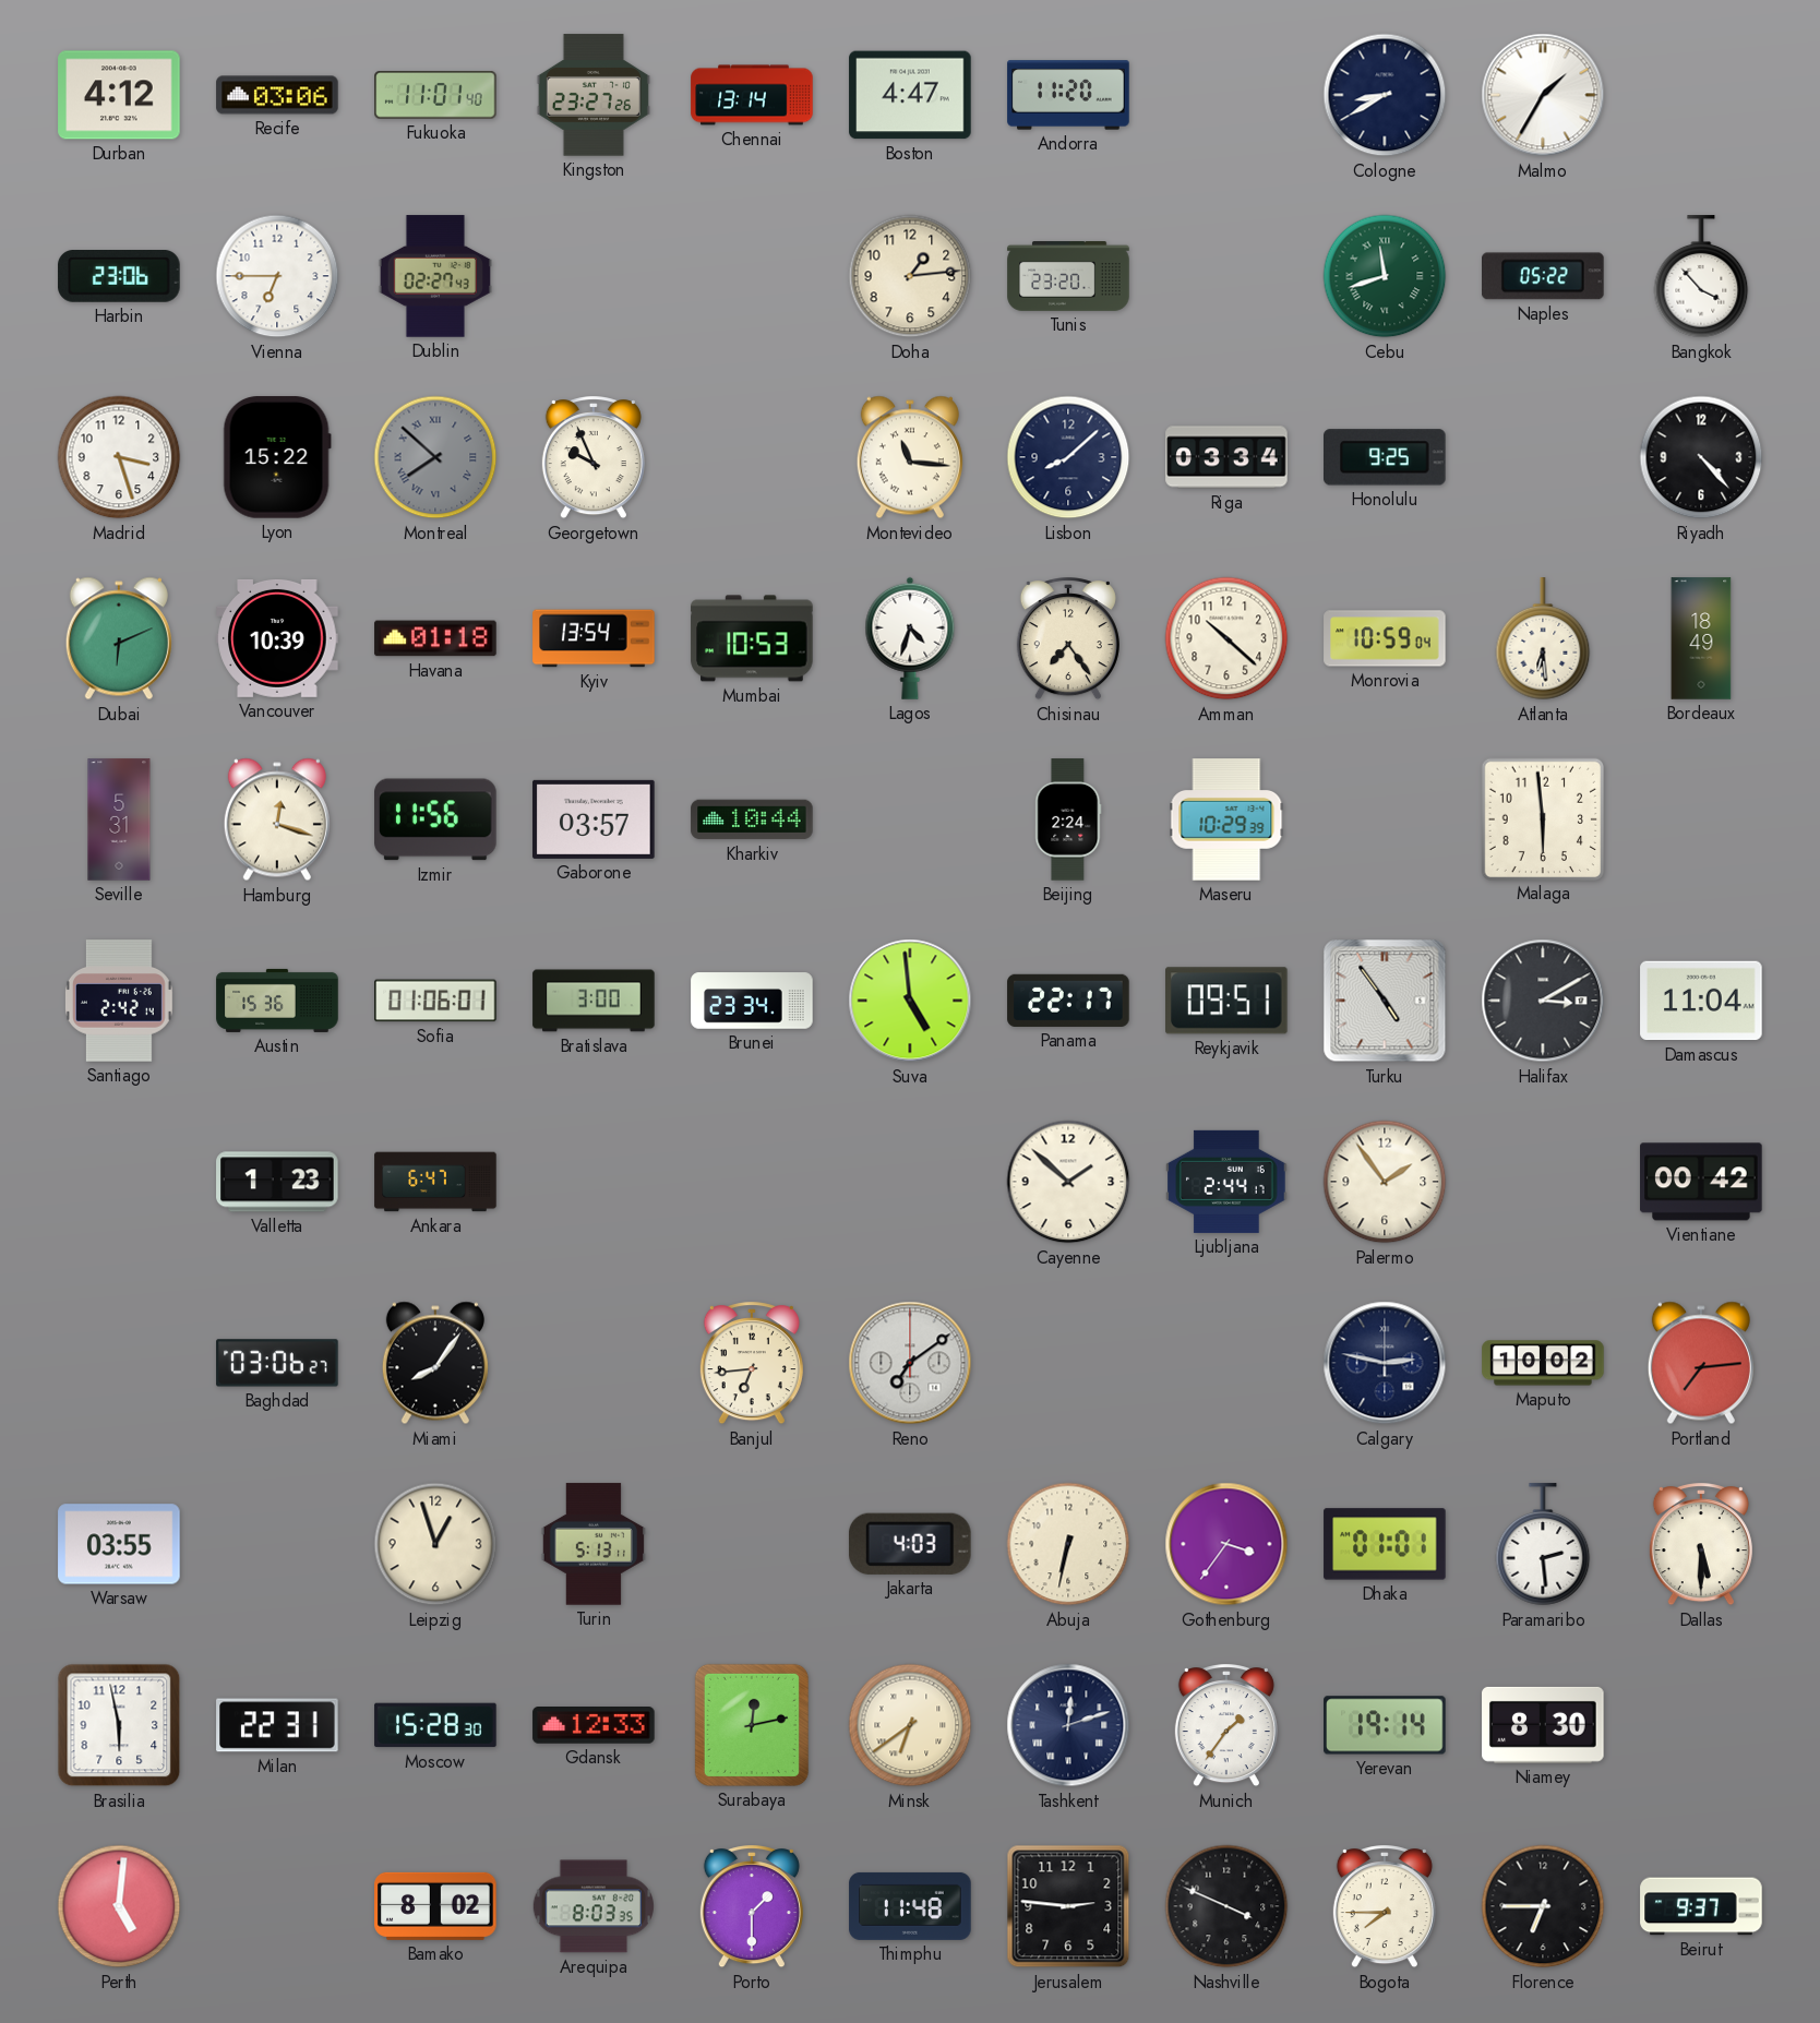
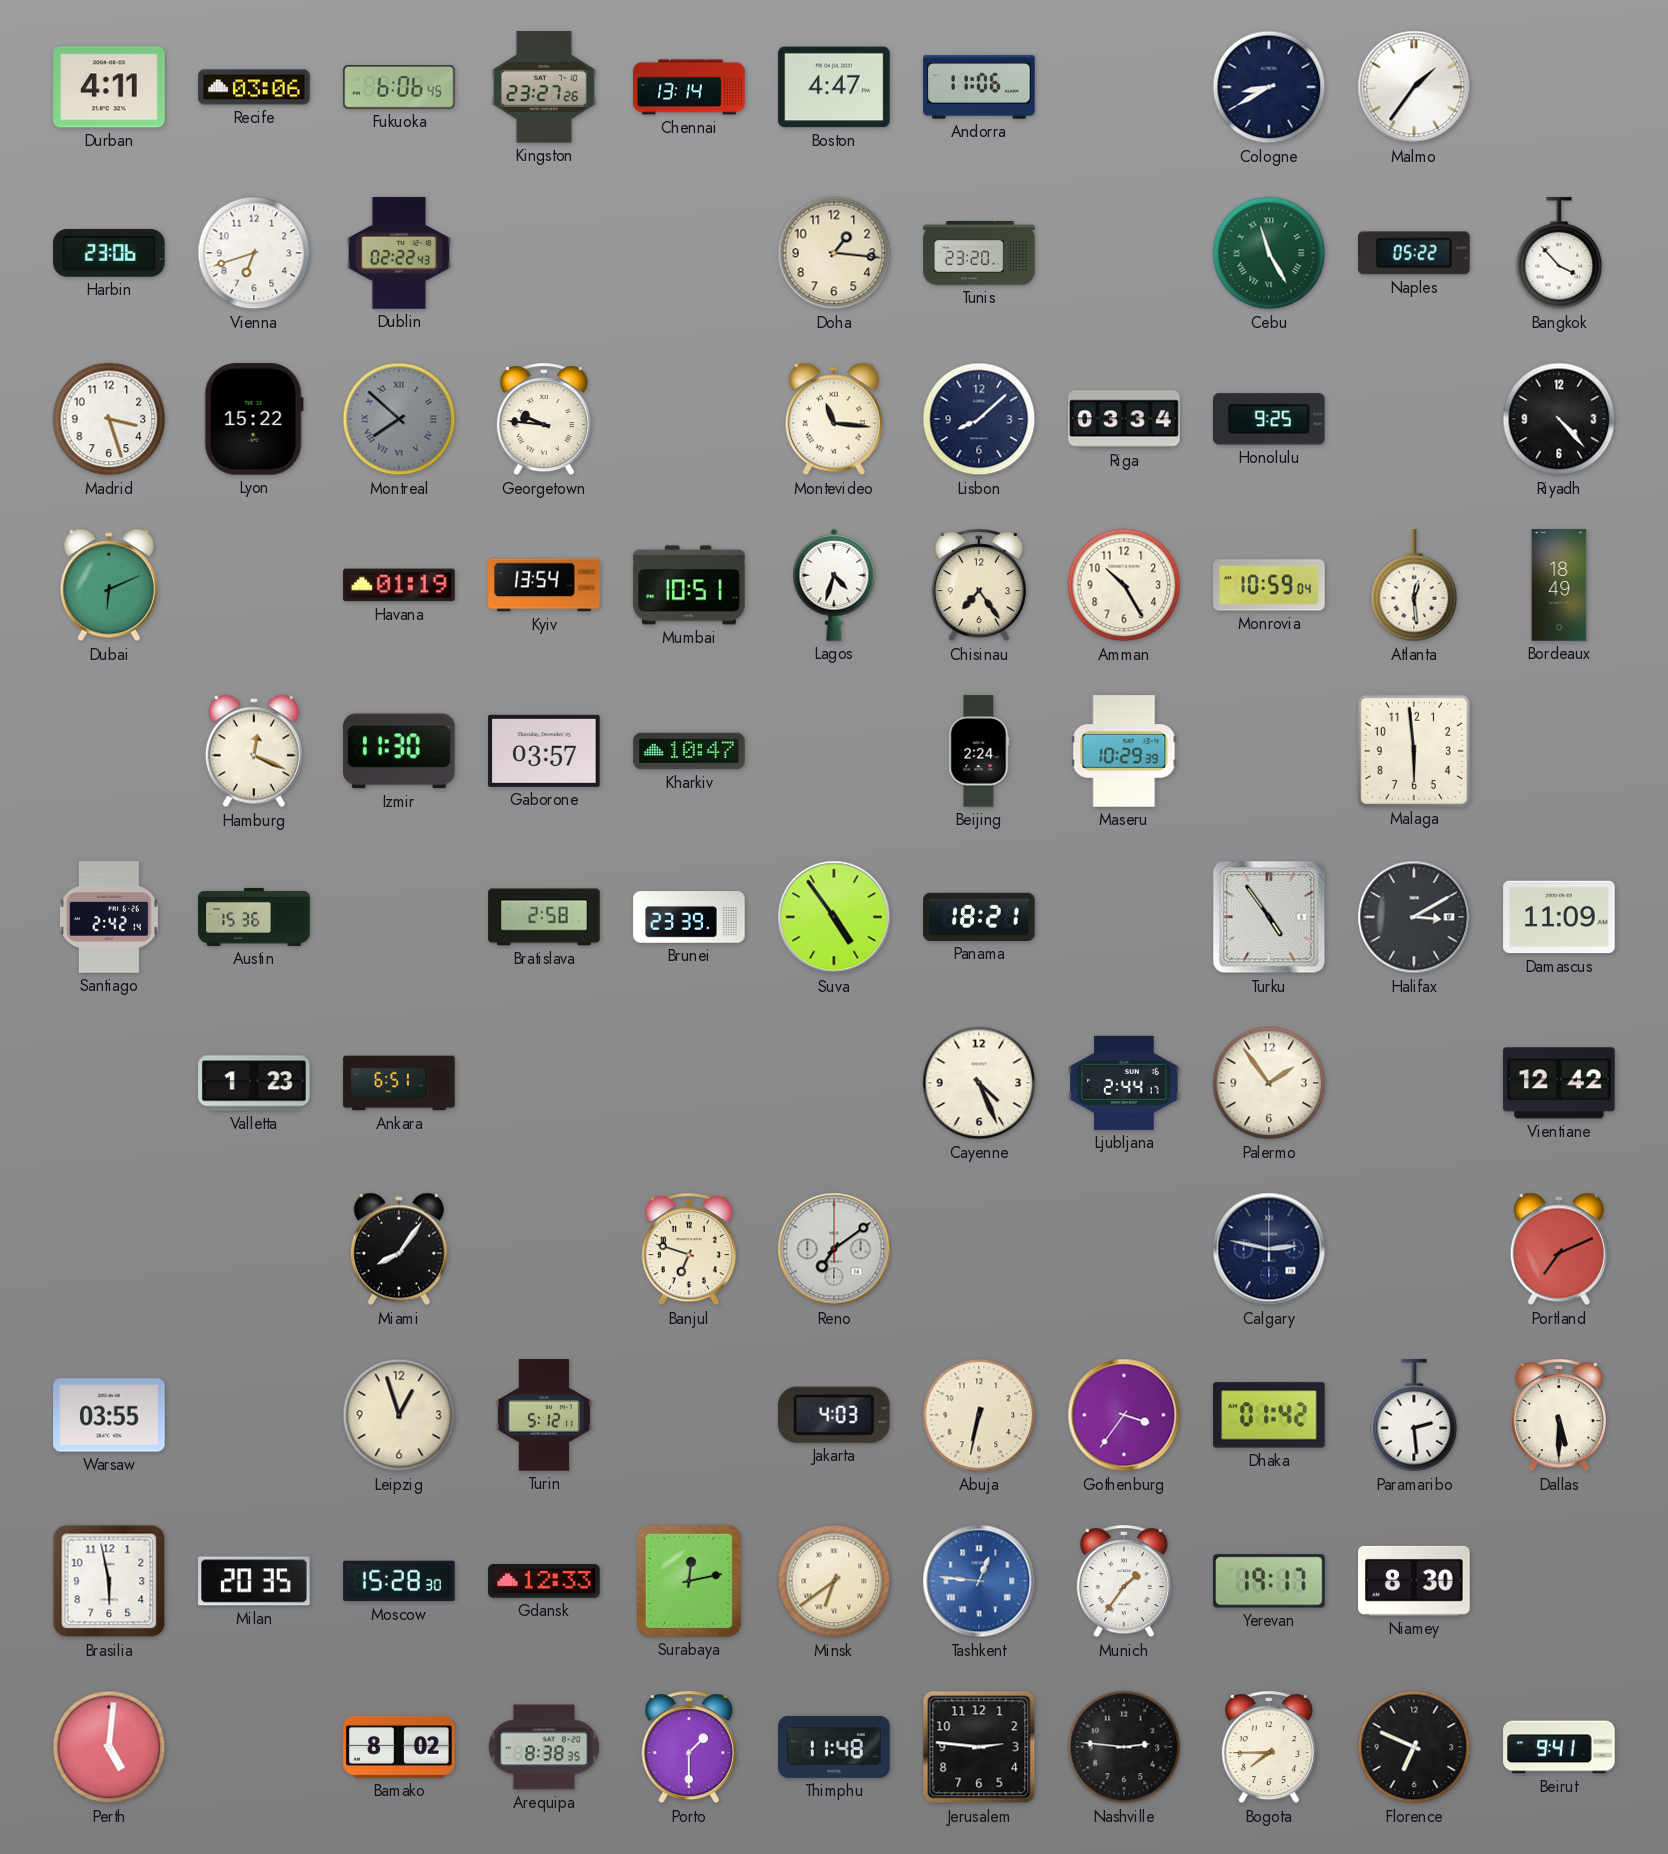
Durban: 4:12 -> 4:11
Fukuoka: 11:01 -> 6:06
Andorra: 11:20 -> 11:06
Malmo: 1:35 -> 1:36
Vienna: 6:45 -> 6:42
Dublin: 02:27 -> 02:22
Doha: 1:14 -> 1:16
Cebu: 11:42 -> 11:25
Georgetown: 9:56 -> 9:46
Vancouver: 10:39 -> none
Havana: 01:18 -> 01:19
Mumbai: 10:53 -> 10:51
Amman: 10:22 -> 10:25
Atlanta: 6:29 -> 12:29
Seville: 5:31 -> none
Hamburg: 12:18 -> 12:19
Izmir: 11:56 -> 11:30
Kharkiv: 10:44 -> 10:47
Sofia: 01:06 -> none
Bratislava: 3:00 -> 2:58
Brunei: 23:34 -> 23:39
Suva: 4:59 -> 4:54
Panama: 22:17 -> 18:21
Reykjavik: 09:51 -> none
Damascus: 11:04 -> 11:09
Ankara: 6:47 -> 6:51
Cayenne: 1:52 -> 4:26
Vientiane: 00:42 -> 12:42
Baghdad: 03:06 -> none
Banjul: 6:44 -> 6:48
Maputo: 10:02 -> none
Portland: 7:14 -> 7:11
Turin: 5:13 -> 5:12
Dhaka: 01:01 -> 01:42
Milan: 22:31 -> 20:35
Tashkent: 12:12 -> 12:46
Tashkent dial: navy -> blue
Yerevan: 19:14 -> 19:17
Arequipa: 8:03 -> 8:38
Nashville: 3:49 -> 2:46
Florence: 6:45 -> 6:49
Beirut: 9:37 -> 9:41
